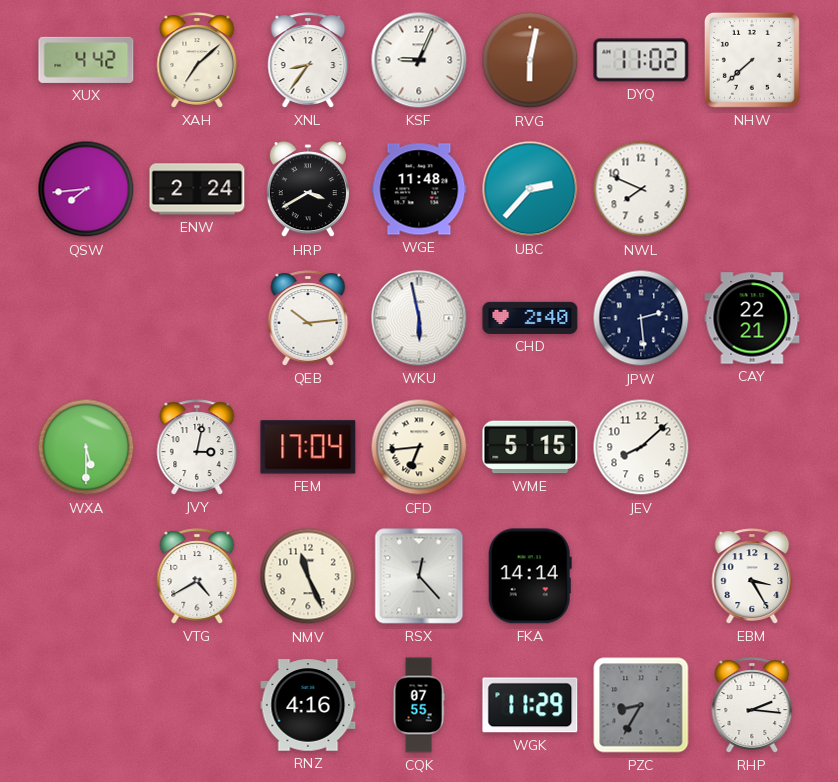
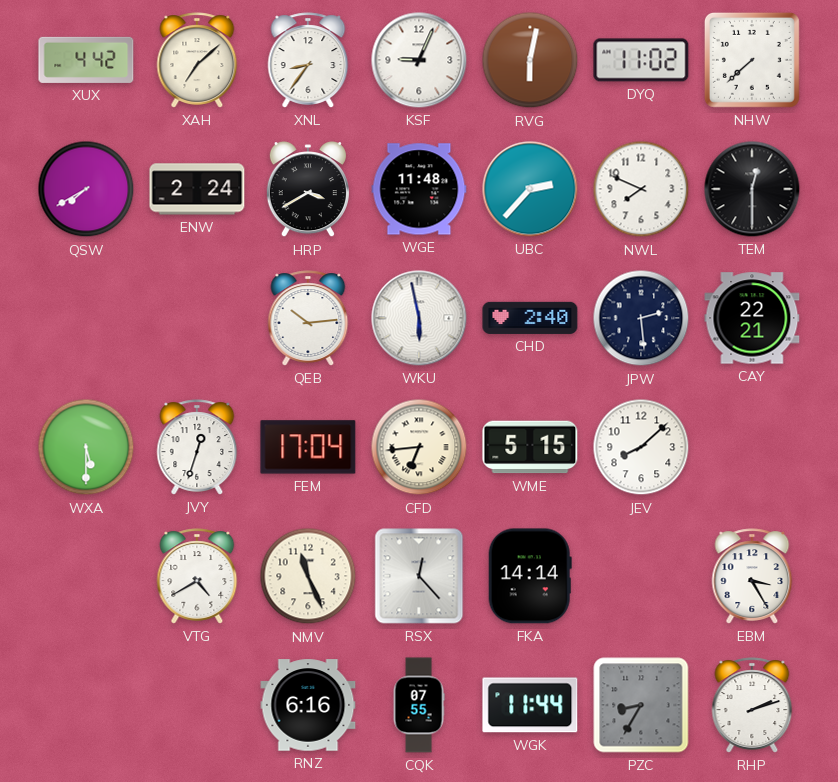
QSW: 7:44 -> 7:40
TEM: none -> 12:30
JVY: 3:02 -> 12:33
RNZ: 4:16 -> 6:16
WGK: 11:29 -> 11:44
RHP: 2:16 -> 2:12
